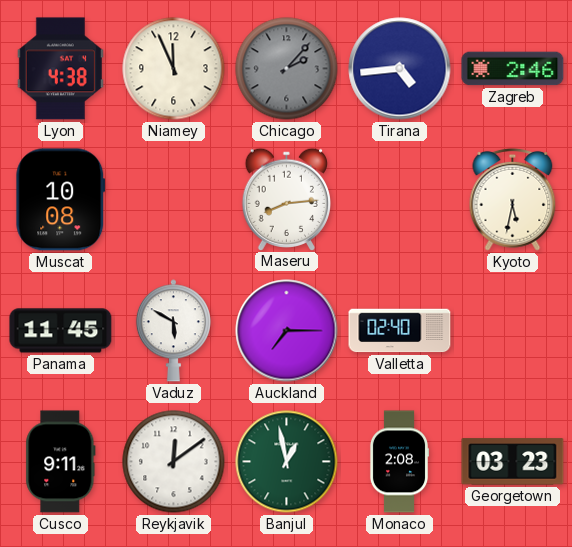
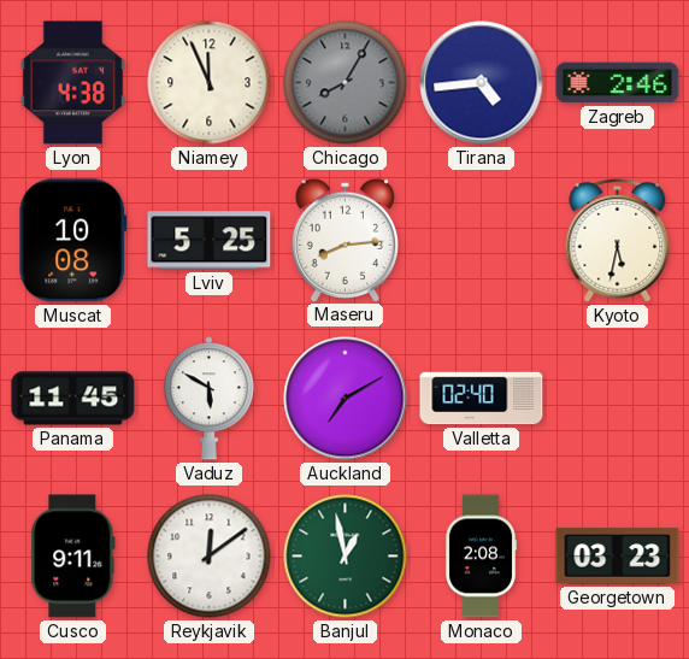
Chicago: 2:07 -> 8:05
Lviv: none -> 5:25
Auckland: 7:15 -> 7:10
